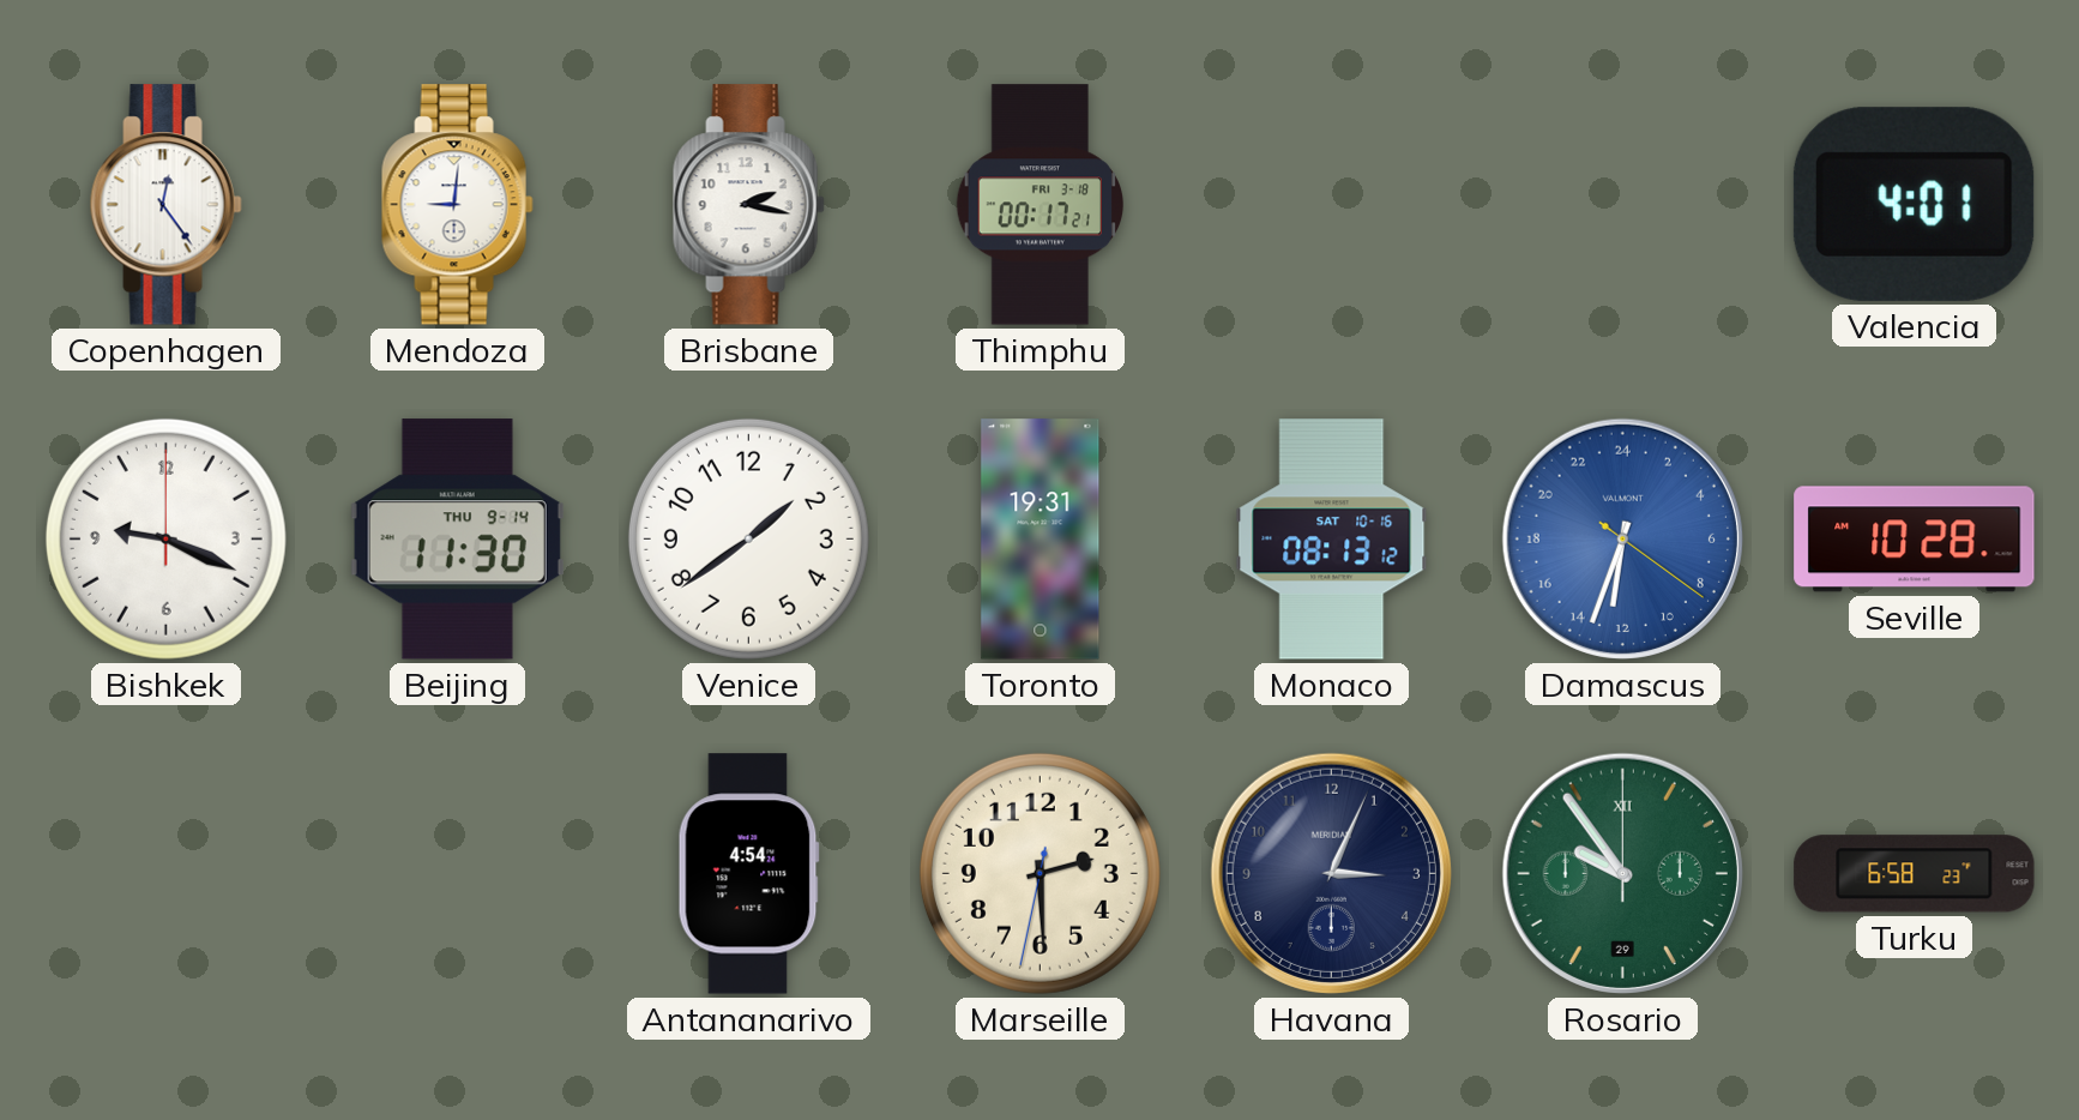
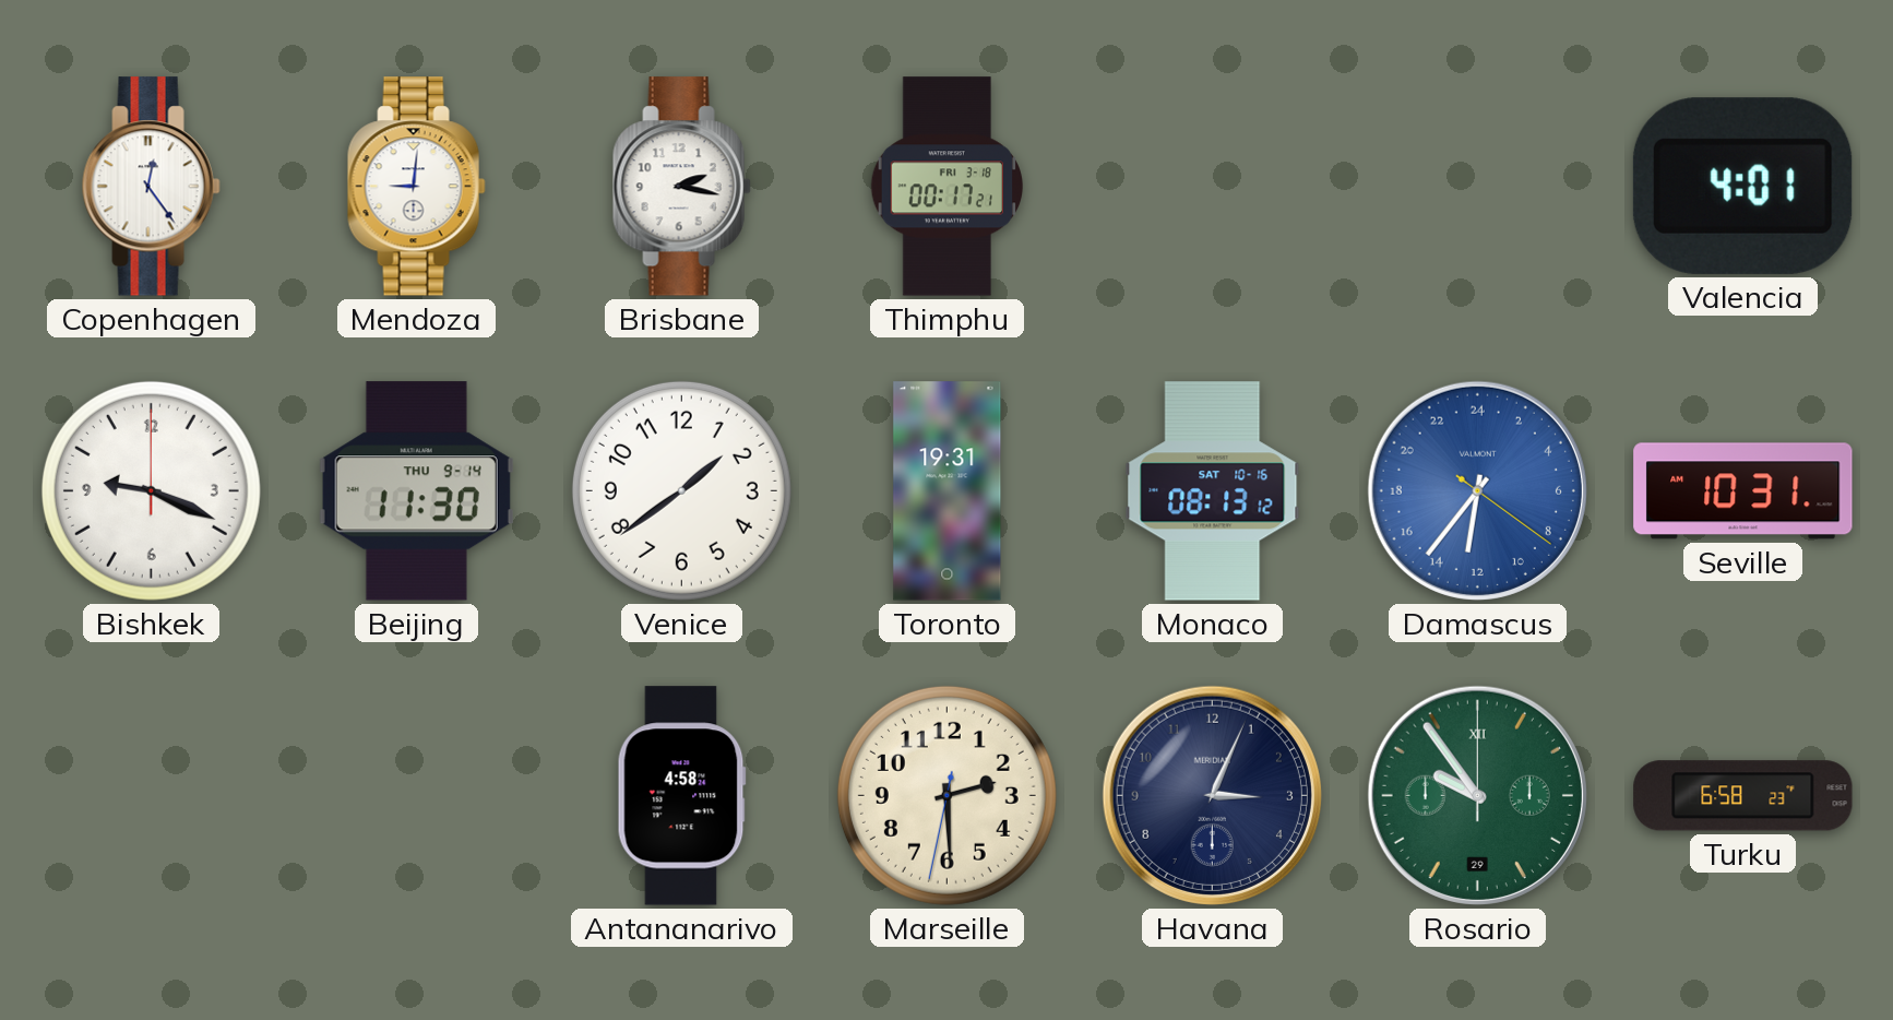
Damascus: 12:33 -> 12:36
Seville: 10:28 -> 10:31
Antananarivo: 4:54 -> 4:58
